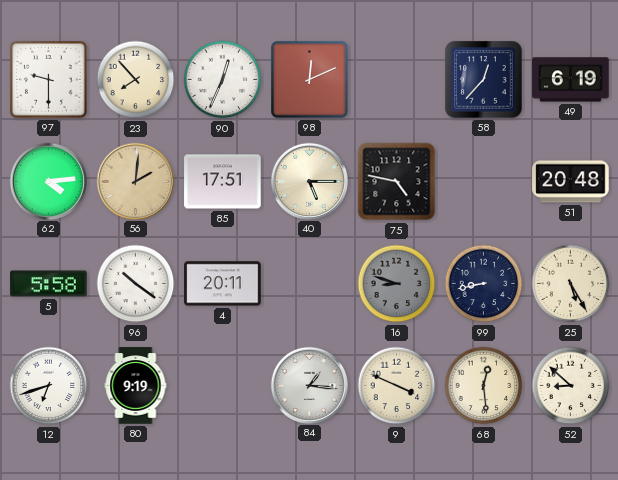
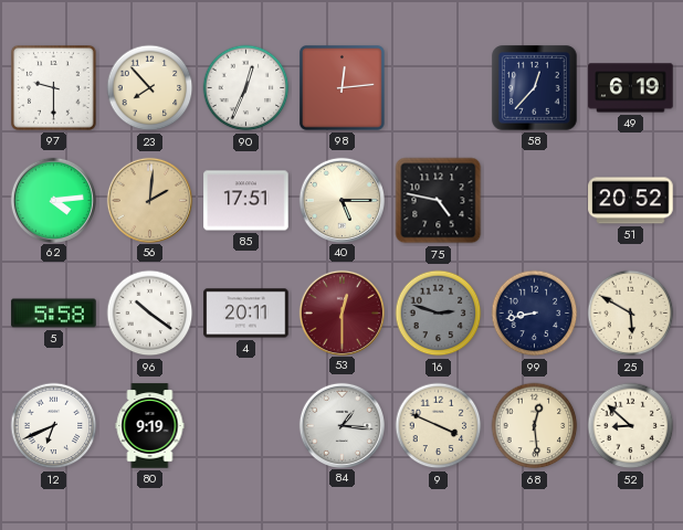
98: 12:11 -> 12:14
51: 20:48 -> 20:52
53: none -> 12:30
16: 8:48 -> 2:48
25: 5:25 -> 5:50
12: 6:42 -> 6:41
